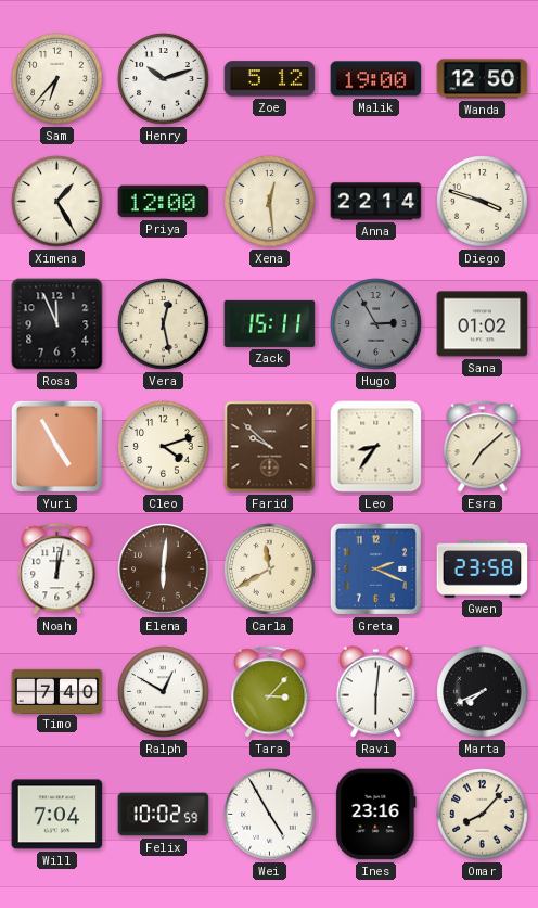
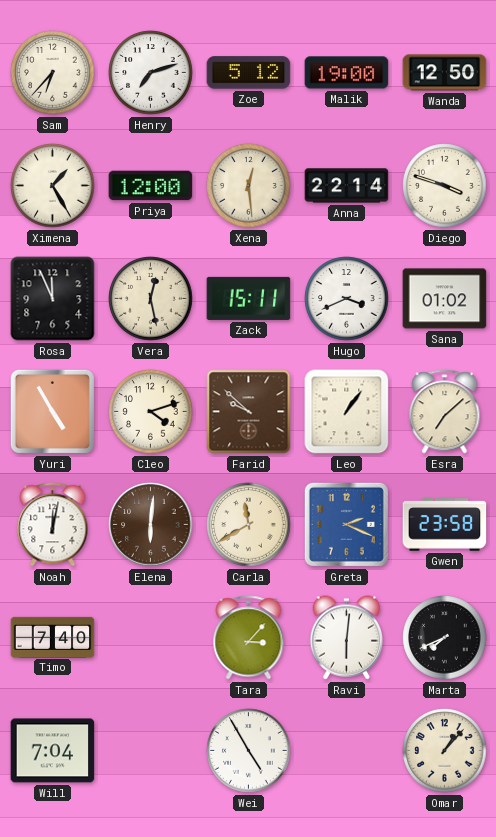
Henry: 10:12 -> 7:12
Hugo: 2:55 -> 3:41
Hugo dial: grey -> white
Leo: 8:36 -> 1:06
Ralph: 12:50 -> none
Felix: 10:02 -> none
Ines: 23:16 -> none
Omar: 8:07 -> 1:07
